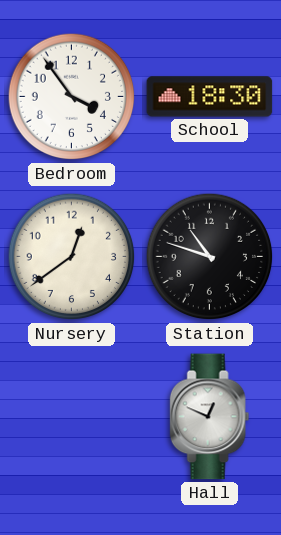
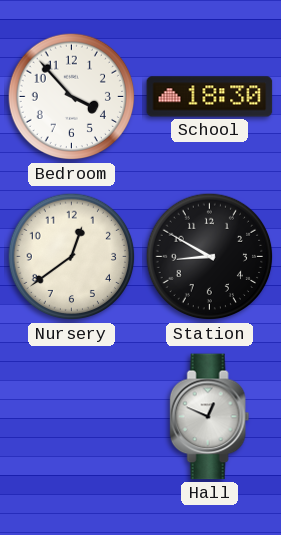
Bedroom: 3:54 -> 3:53
Station: 10:48 -> 8:50
